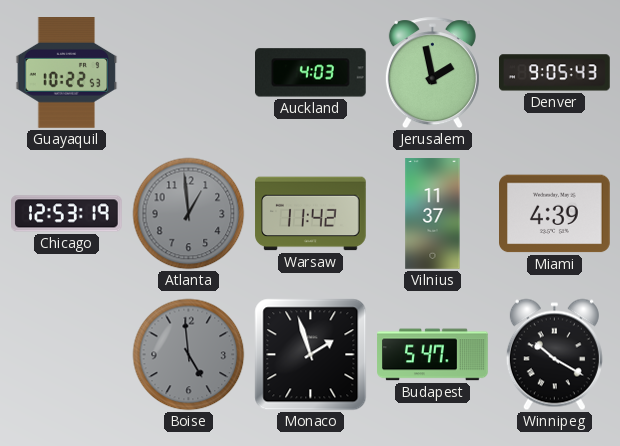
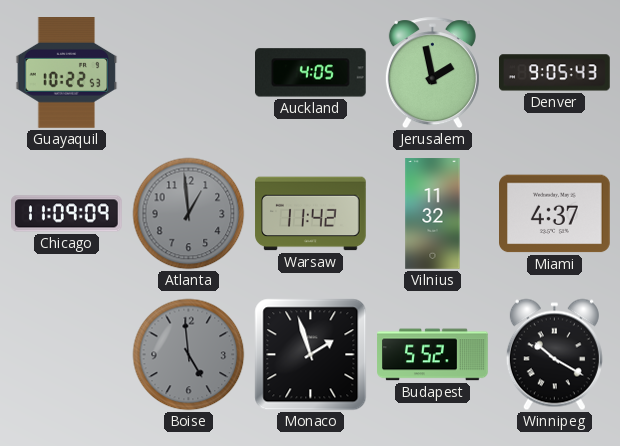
Auckland: 4:03 -> 4:05
Chicago: 12:53 -> 11:09
Vilnius: 11:37 -> 11:32
Miami: 4:39 -> 4:37
Budapest: 5:47 -> 5:52
